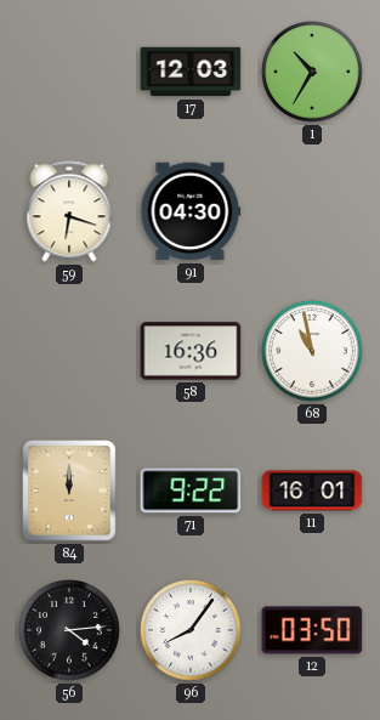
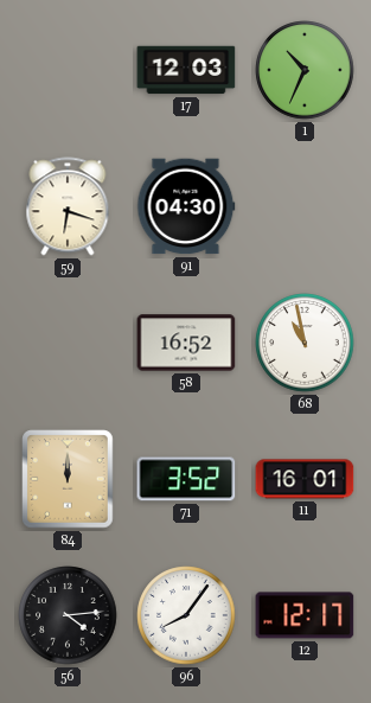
1: 10:35 -> 10:34
58: 16:36 -> 16:52
71: 9:22 -> 3:52
12: 03:50 -> 12:17
